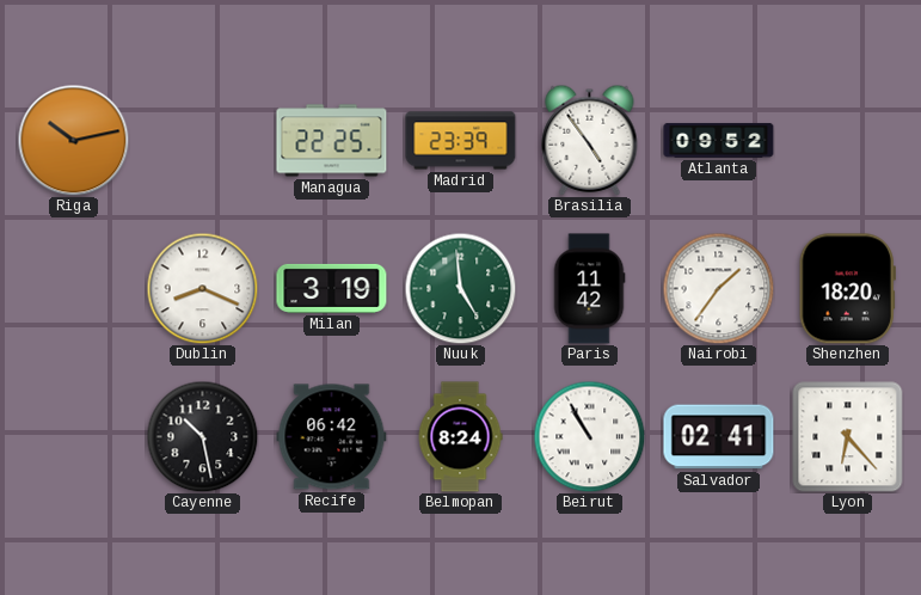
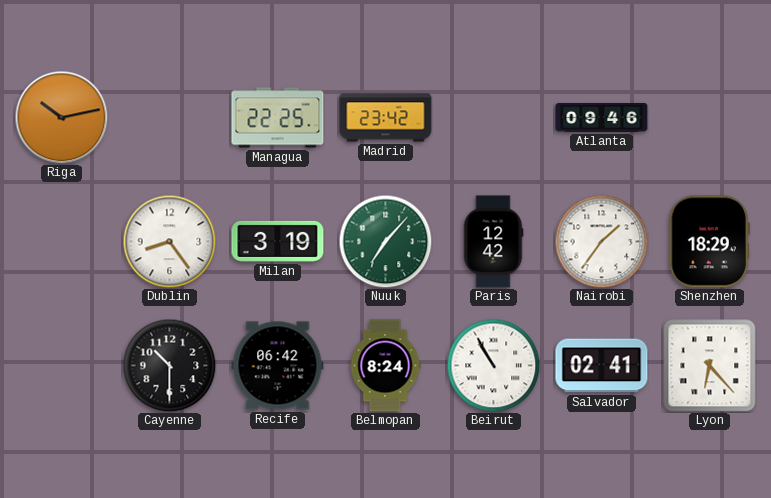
Madrid: 23:39 -> 23:42
Brasilia: 4:54 -> none
Atlanta: 09:52 -> 09:46
Dublin: 8:19 -> 8:24
Nuuk: 4:59 -> 7:07
Paris: 11:42 -> 12:42
Shenzhen: 18:20 -> 18:29
Cayenne: 10:28 -> 10:30
